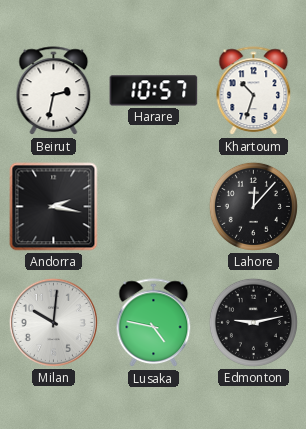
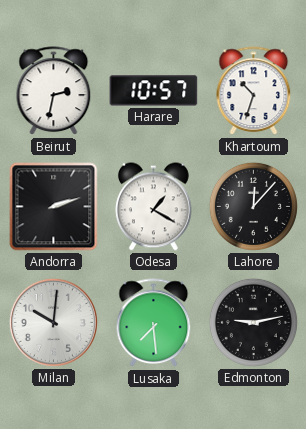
Andorra: 2:17 -> 2:12
Odesa: none -> 1:20
Lusaka: 4:47 -> 7:29
